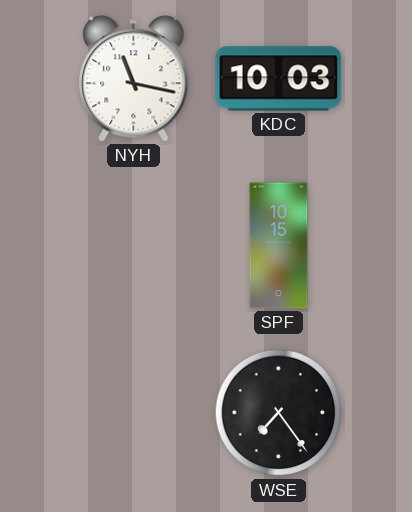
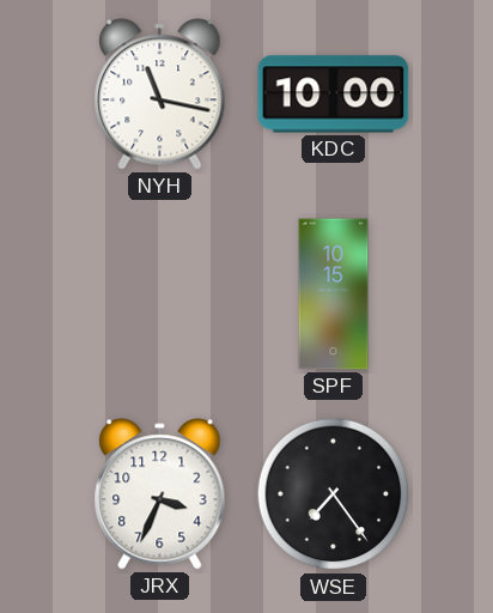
KDC: 10:03 -> 10:00
JRX: none -> 3:34
